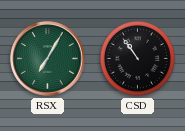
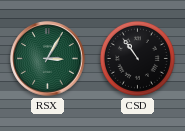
RSX: 7:05 -> 3:05
